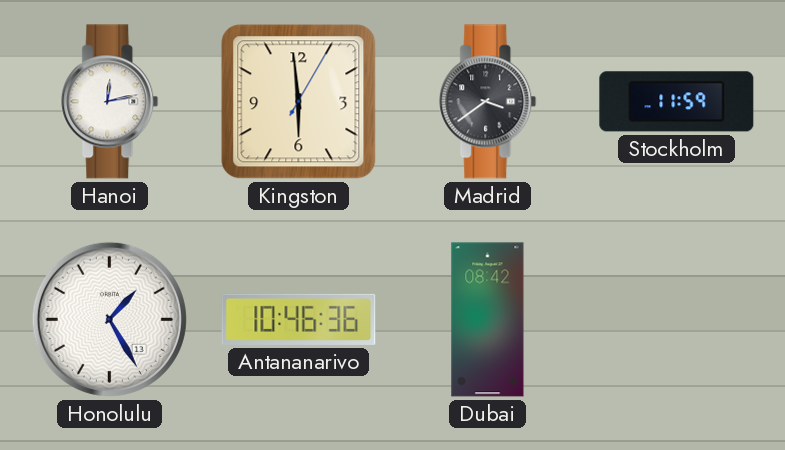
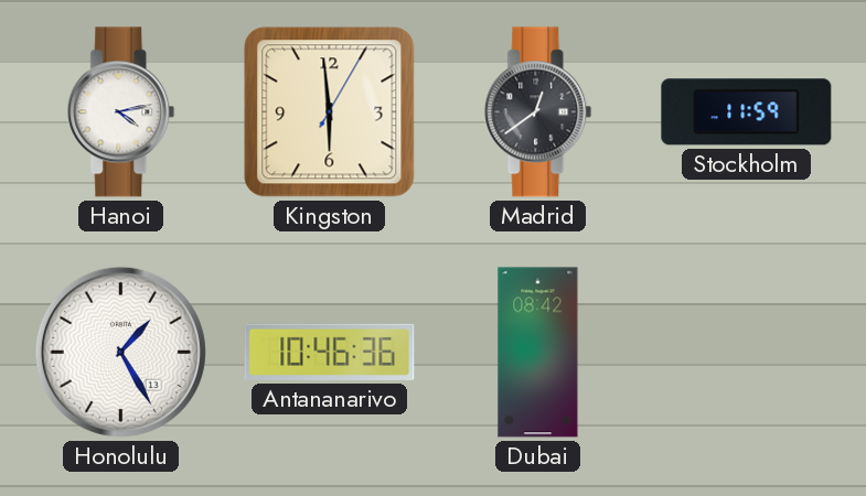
Hanoi: 12:13 -> 4:13
Madrid: 3:39 -> 12:39
